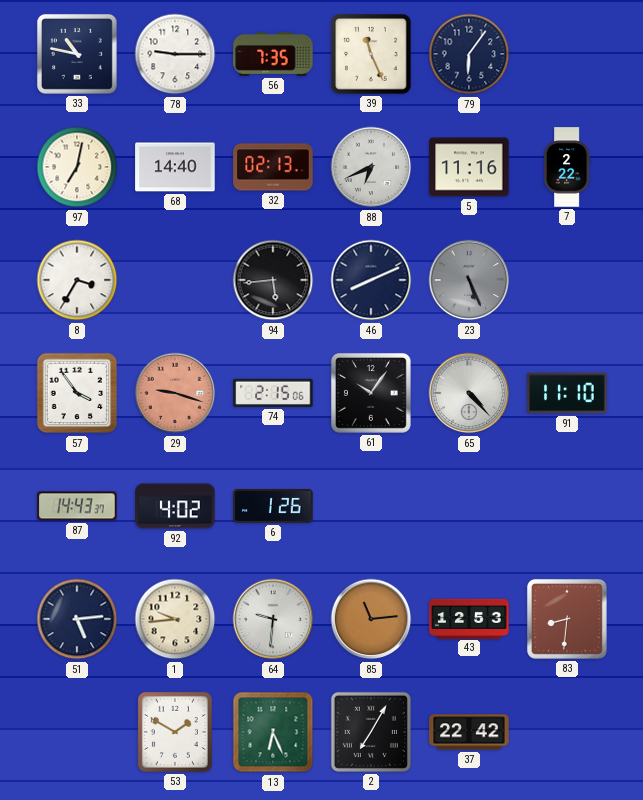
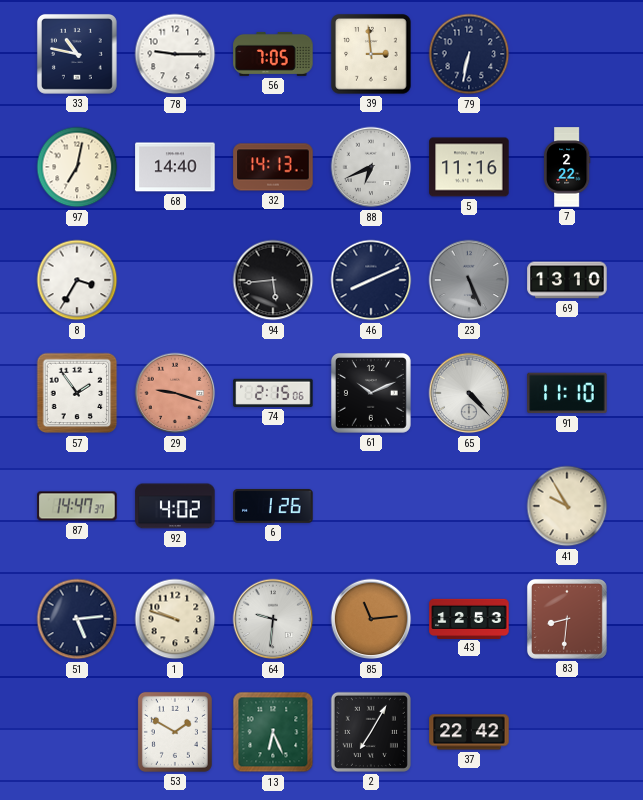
56: 7:35 -> 7:05
39: 11:26 -> 2:59
79: 6:06 -> 6:32
32: 02:13 -> 14:13
69: none -> 13:10
57: 3:54 -> 1:54
61: 10:06 -> 10:11
87: 14:43 -> 14:47
41: none -> 9:55
1: 9:44 -> 9:48
